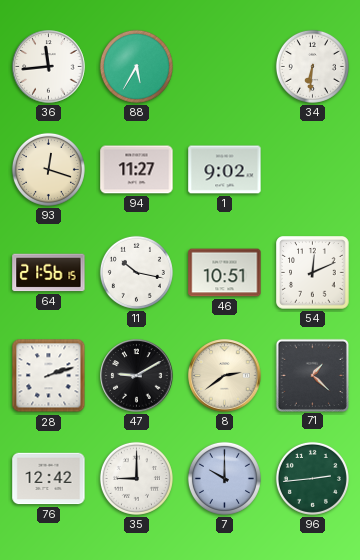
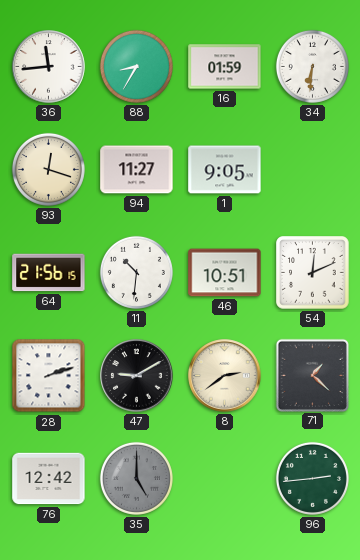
88: 5:35 -> 8:35
16: none -> 01:59
1: 9:02 -> 9:05
11: 10:17 -> 10:31
35: 9:00 -> 5:00
35 dial: white -> grey
7: 10:00 -> none
